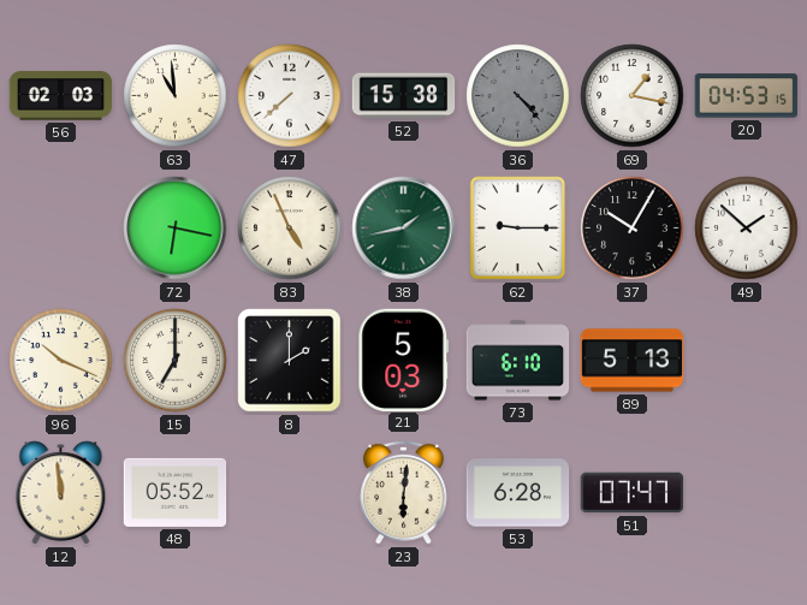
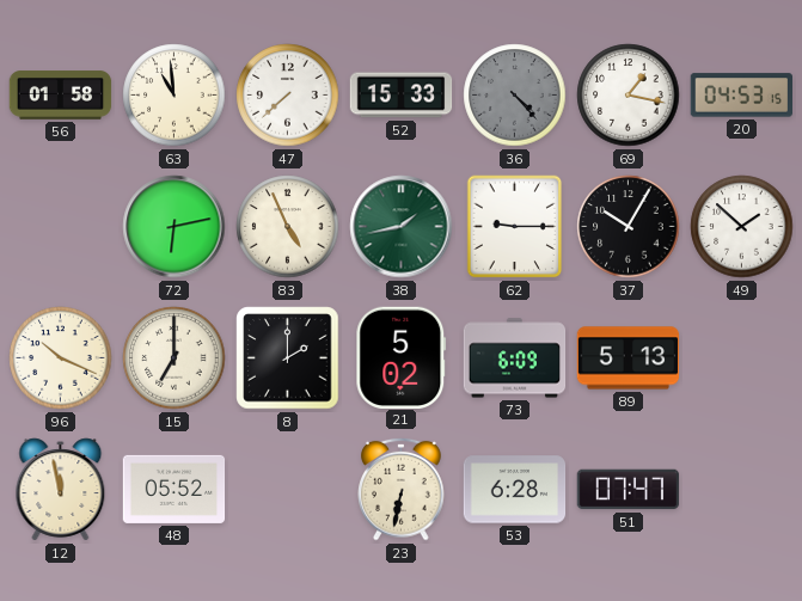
56: 02:03 -> 01:58
52: 15:38 -> 15:33
72: 6:17 -> 6:13
21: 5:03 -> 5:02
73: 6:10 -> 6:09
12: 11:59 -> 11:58
23: 6:01 -> 6:32
